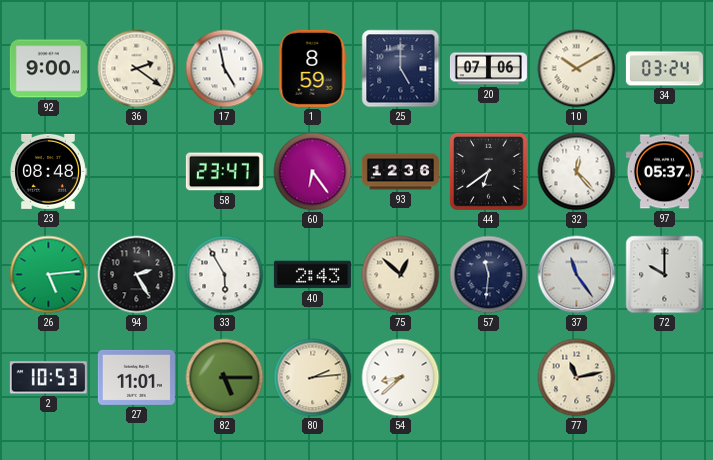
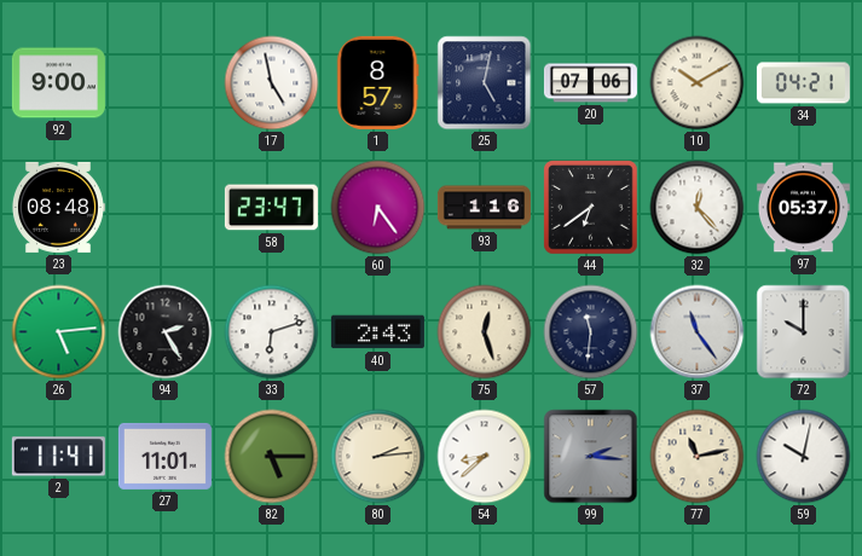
36: 2:21 -> none
1: 8:59 -> 8:57
25: 5:00 -> 5:02
34: 03:24 -> 04:21
93: 12:36 -> 1:16
33: 5:55 -> 6:12
75: 12:52 -> 12:27
2: 10:53 -> 11:41
99: none -> 2:16
59: none -> 10:02
